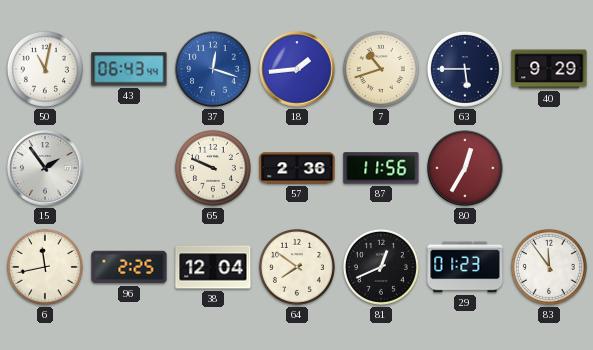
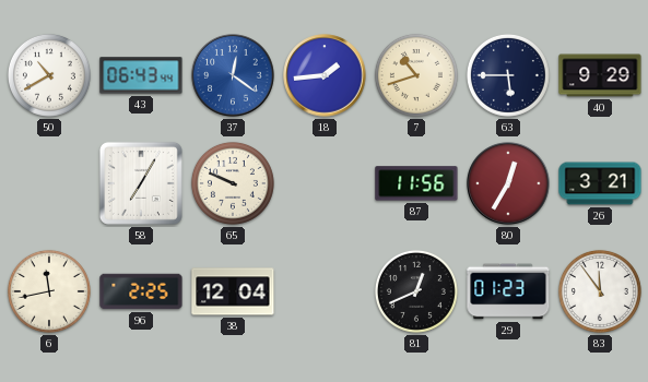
50: 11:02 -> 10:40
37: 12:18 -> 12:21
15: 1:54 -> none
58: none -> 7:05
57: 2:36 -> none
26: none -> 3:21
64: 7:51 -> none
